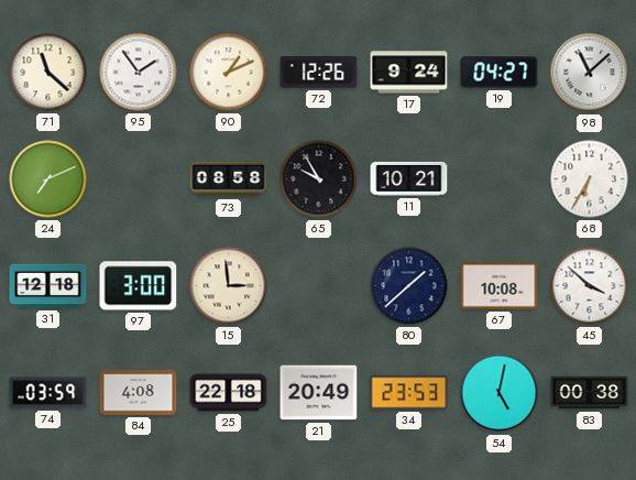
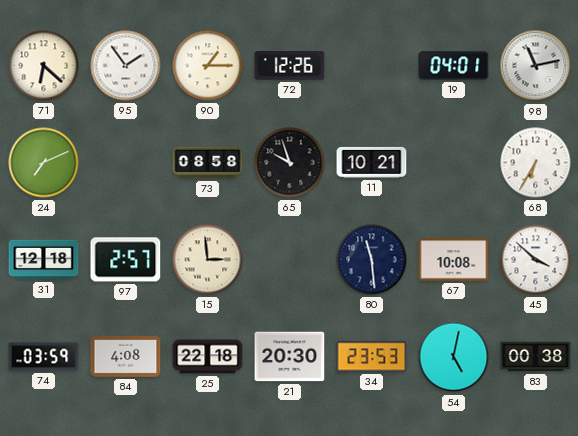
71: 11:22 -> 6:22
90: 1:11 -> 1:15
17: 9:24 -> none
19: 04:27 -> 04:01
98: 11:08 -> 11:13
65: 9:55 -> 9:57
97: 3:00 -> 2:57
80: 1:38 -> 11:29
21: 20:49 -> 20:30
